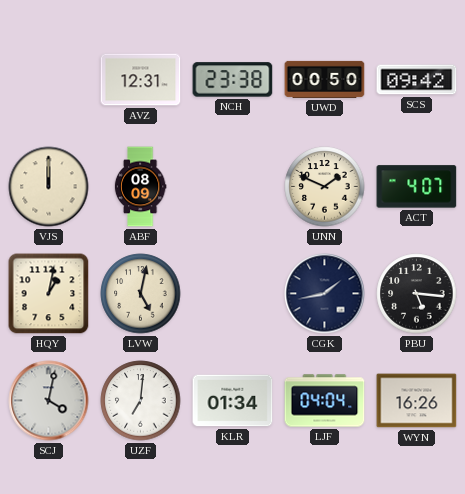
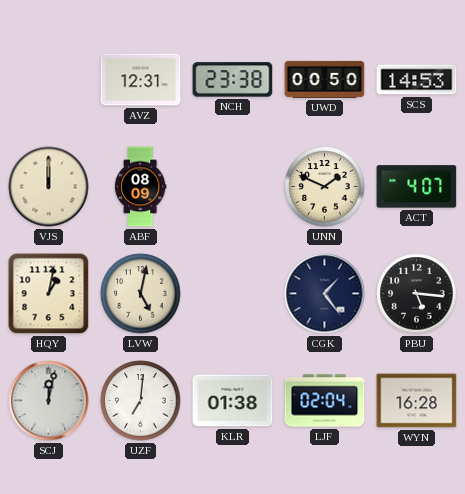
SCS: 09:42 -> 14:53
CGK: 1:43 -> 1:24
SCJ: 4:02 -> 12:02
KLR: 01:34 -> 01:38
LJF: 04:04 -> 02:04
WYN: 16:26 -> 16:28
